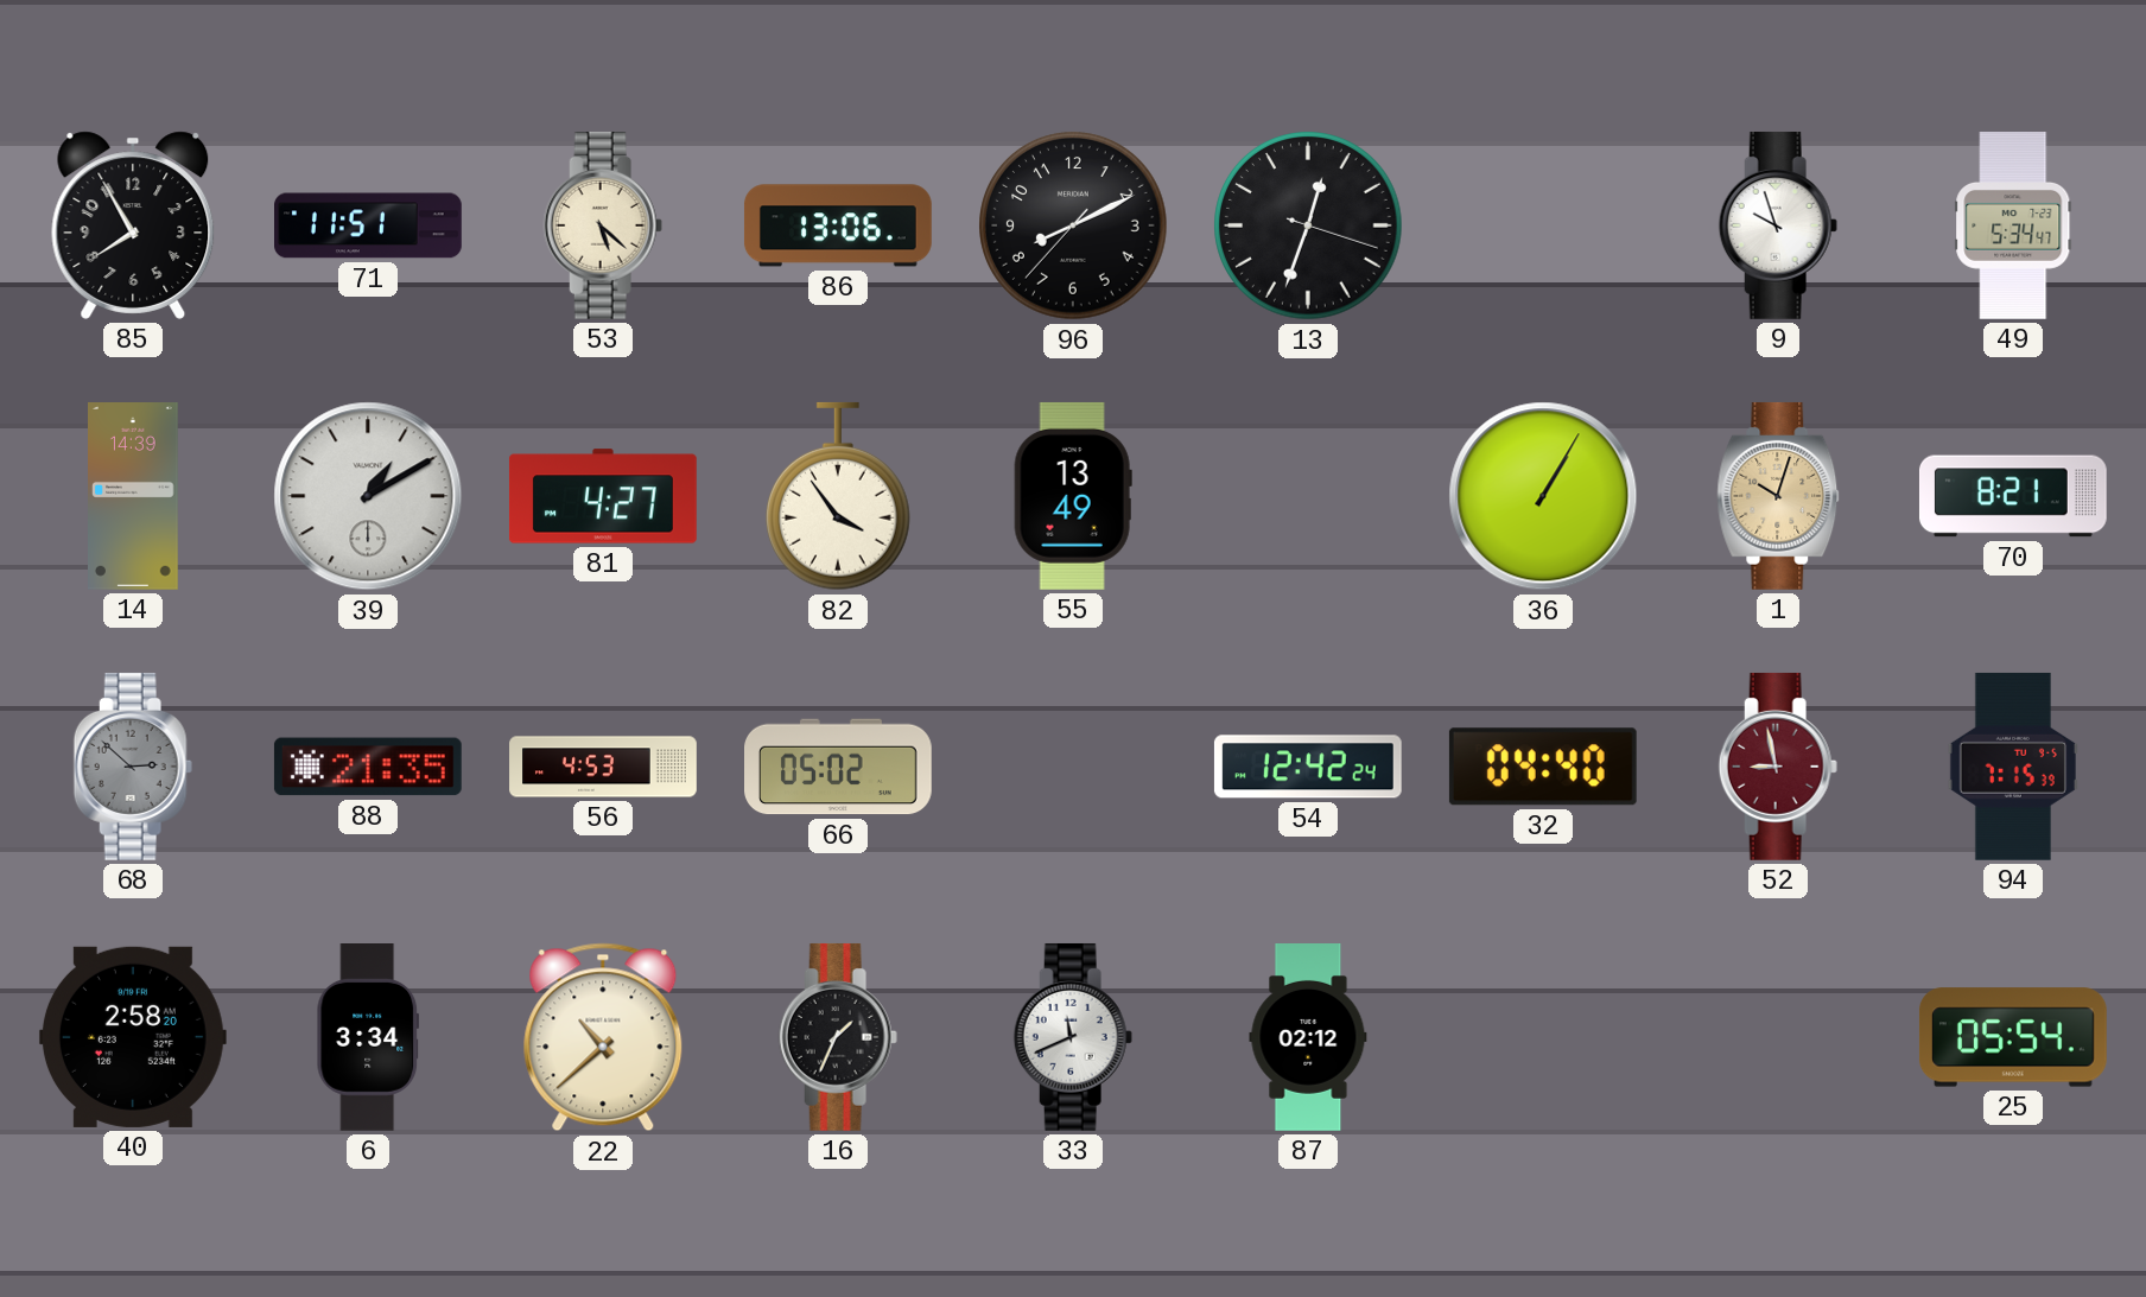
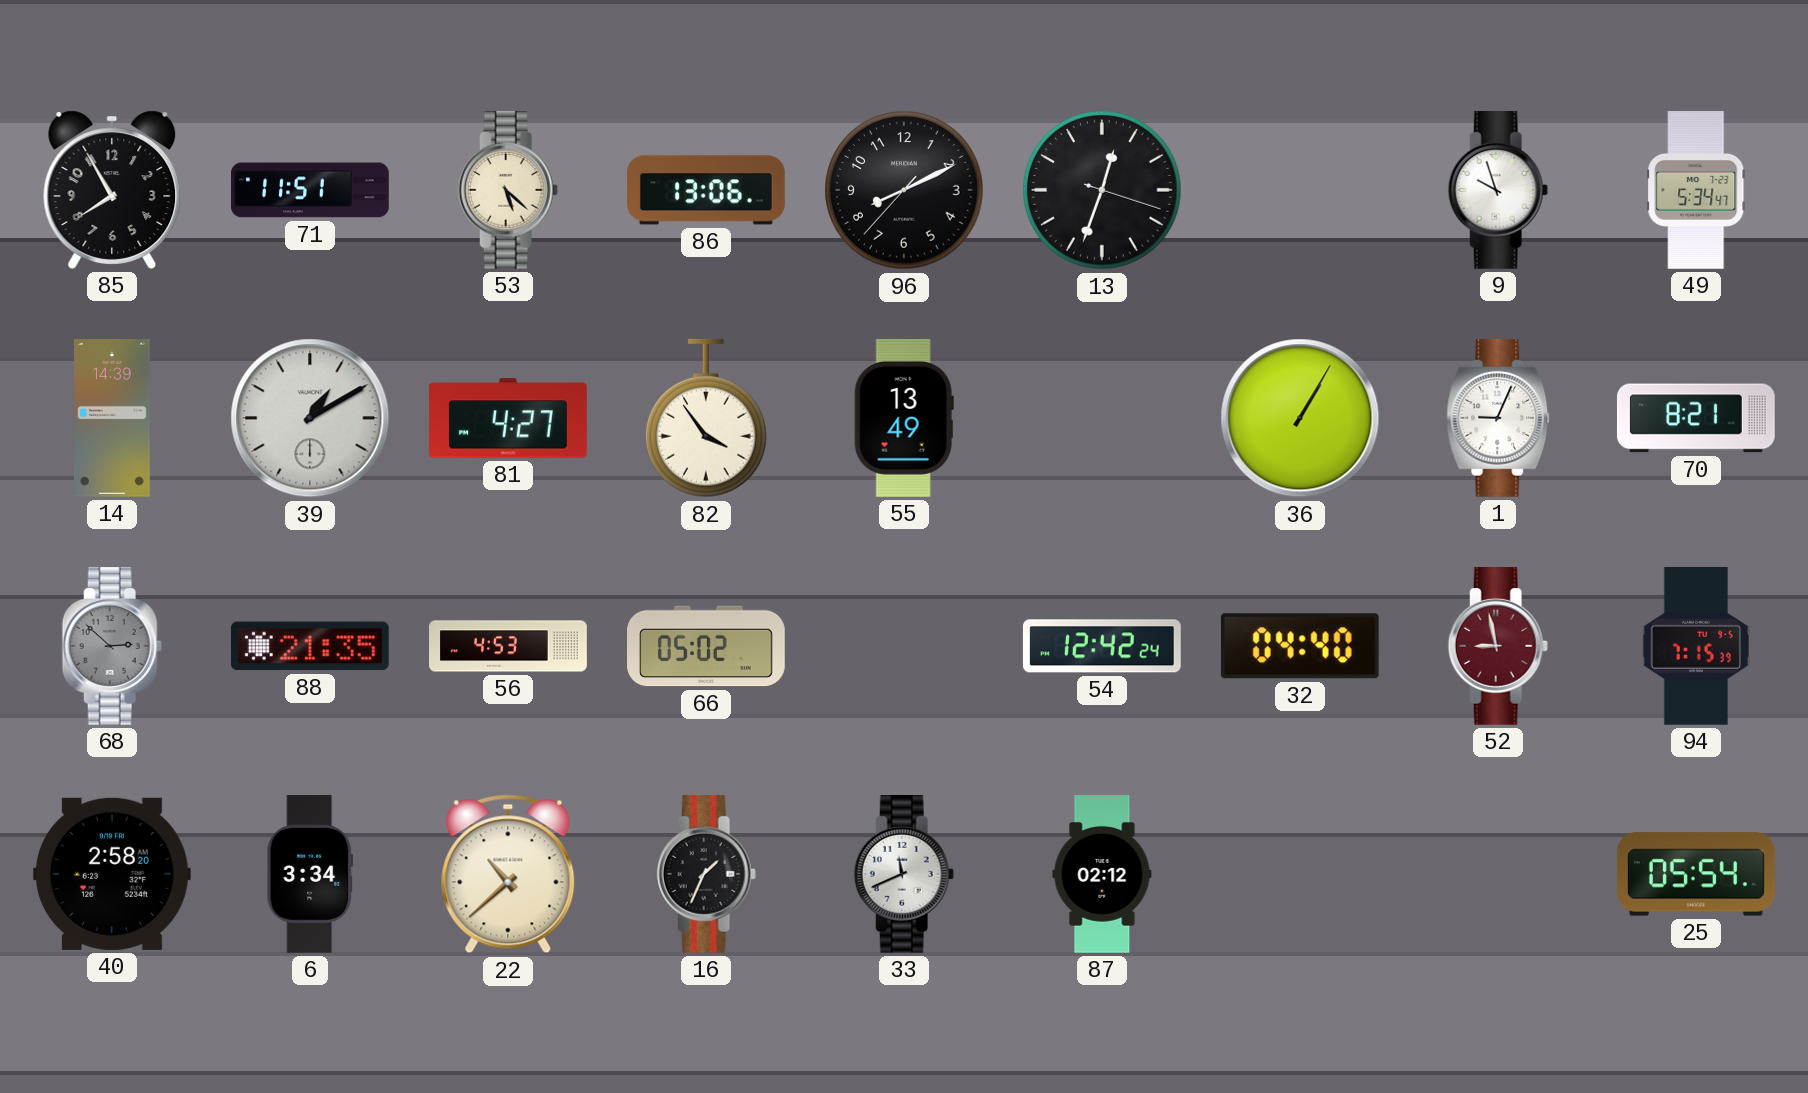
1: 10:03 -> 9:04
1 dial: champagne -> white
